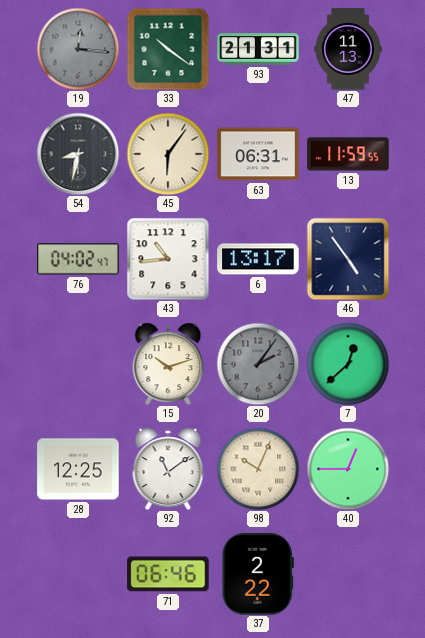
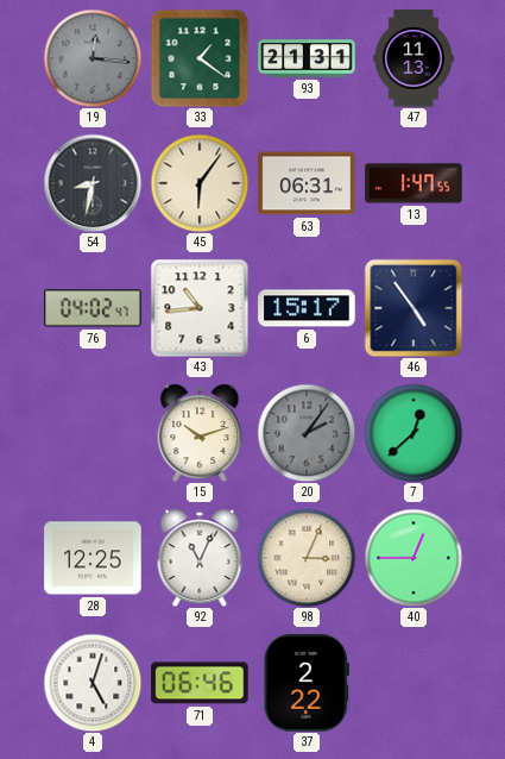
33: 10:21 -> 1:21
13: 11:59 -> 1:47
6: 13:17 -> 15:17
92: 11:09 -> 11:04
98: 10:04 -> 3:04
4: none -> 5:03
